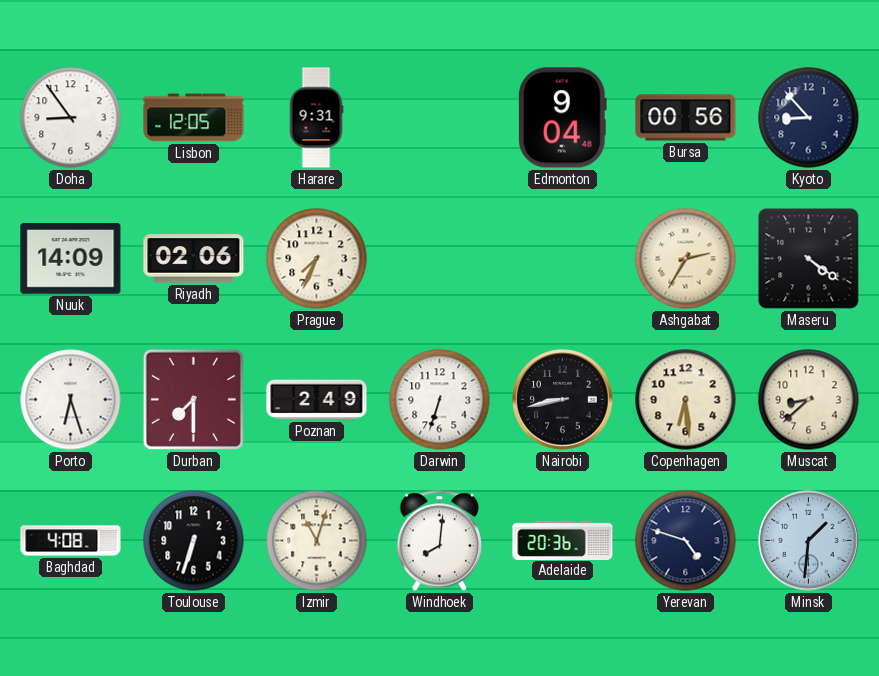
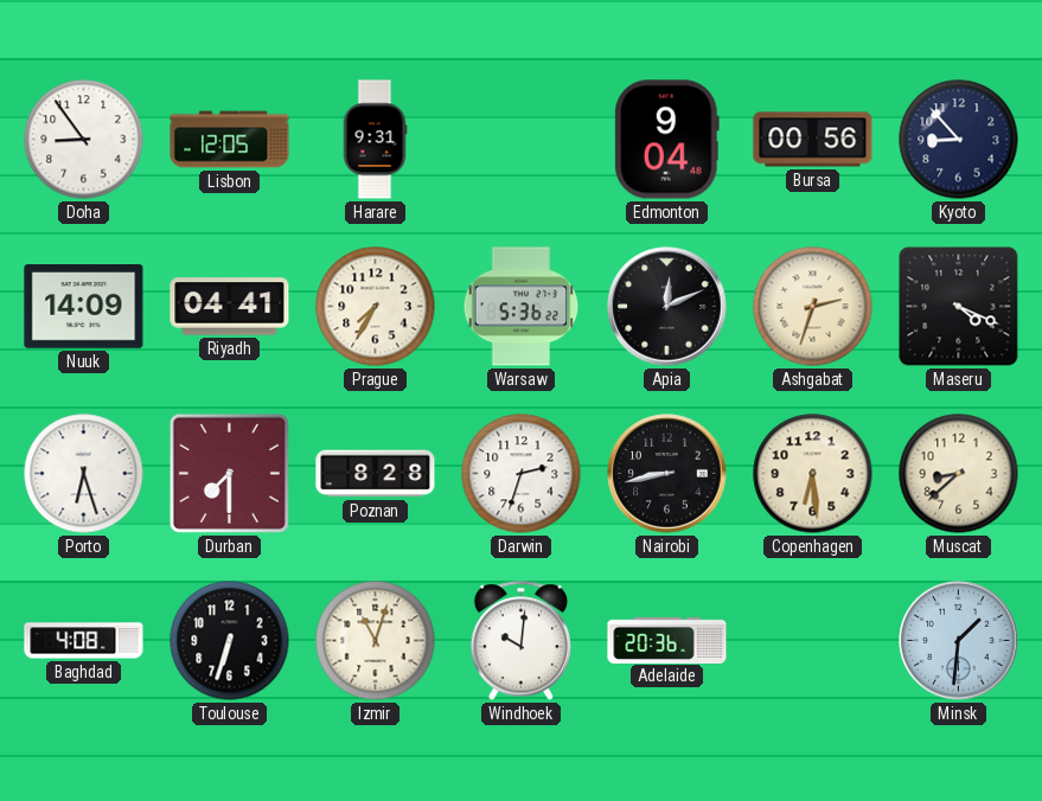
Riyadh: 02:06 -> 04:41
Prague: 7:34 -> 7:35
Warsaw: none -> 5:36
Apia: none -> 12:11
Ashgabat: 2:35 -> 2:33
Maseru: 4:21 -> 4:19
Poznan: 2:49 -> 8:28
Darwin: 6:33 -> 2:33
Windhoek: 8:01 -> 10:01
Yerevan: 4:48 -> none
